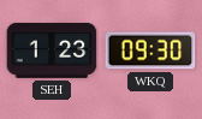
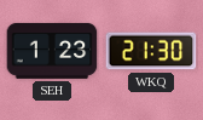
WKQ: 09:30 -> 21:30
